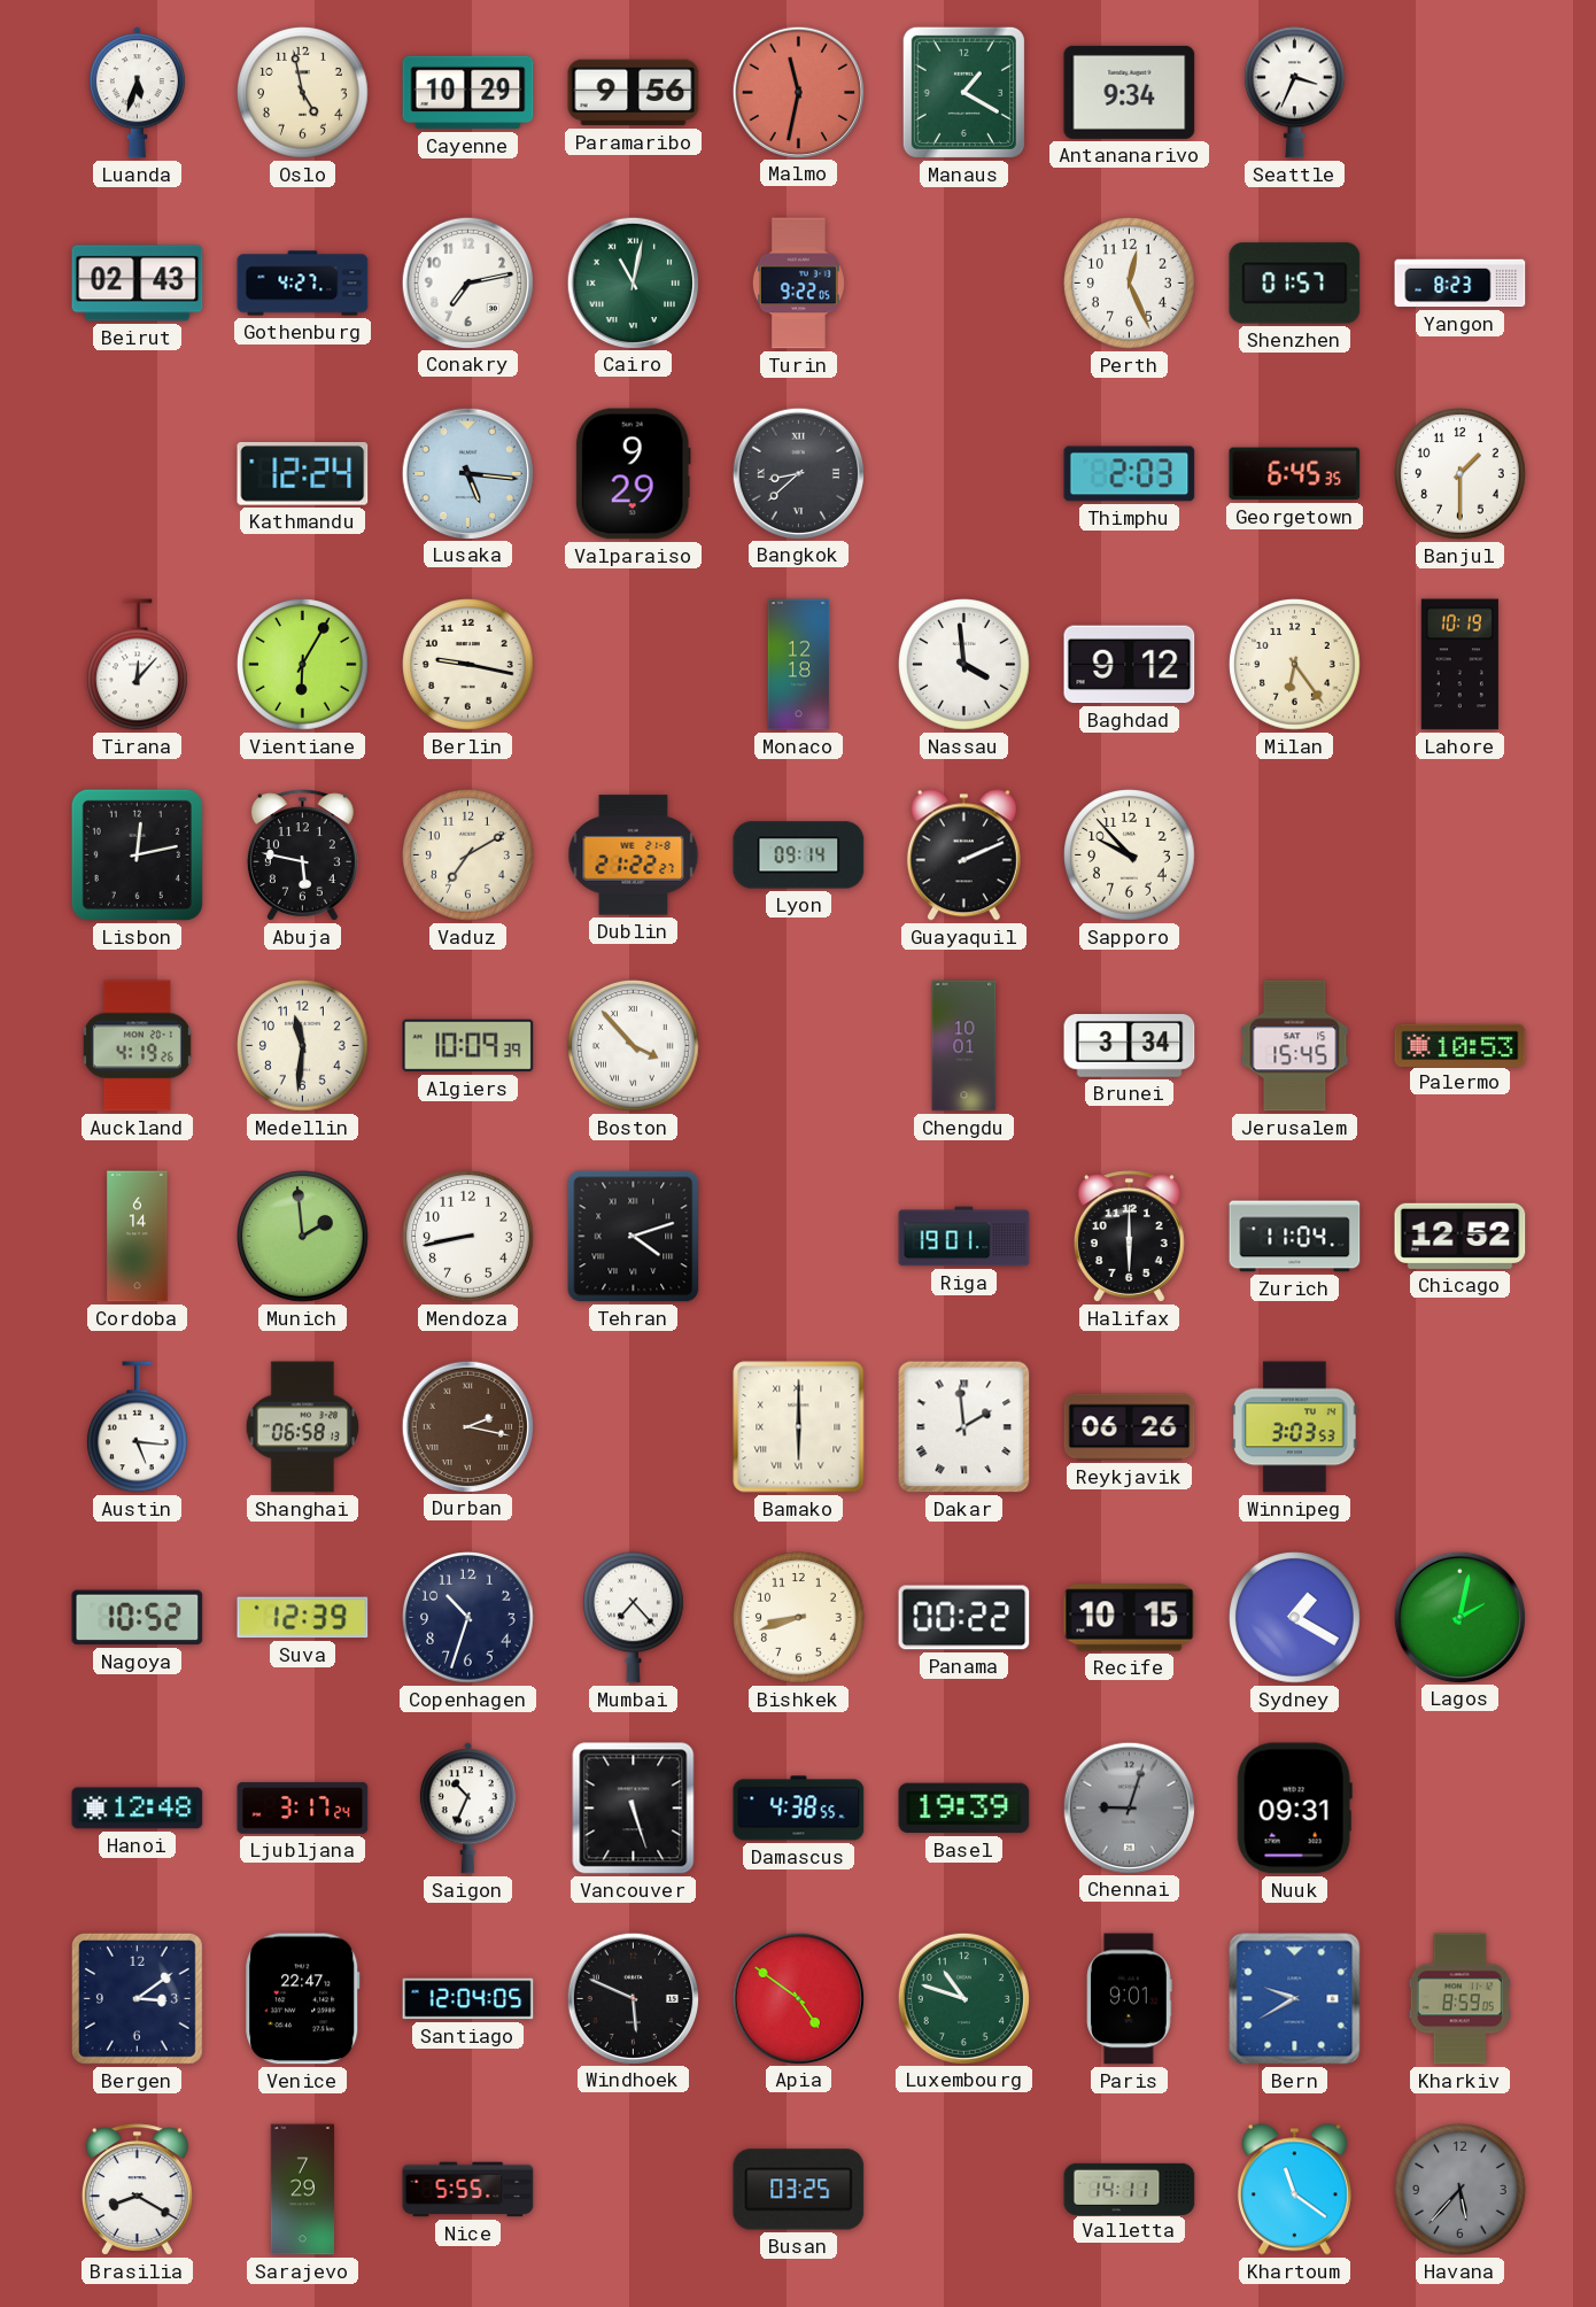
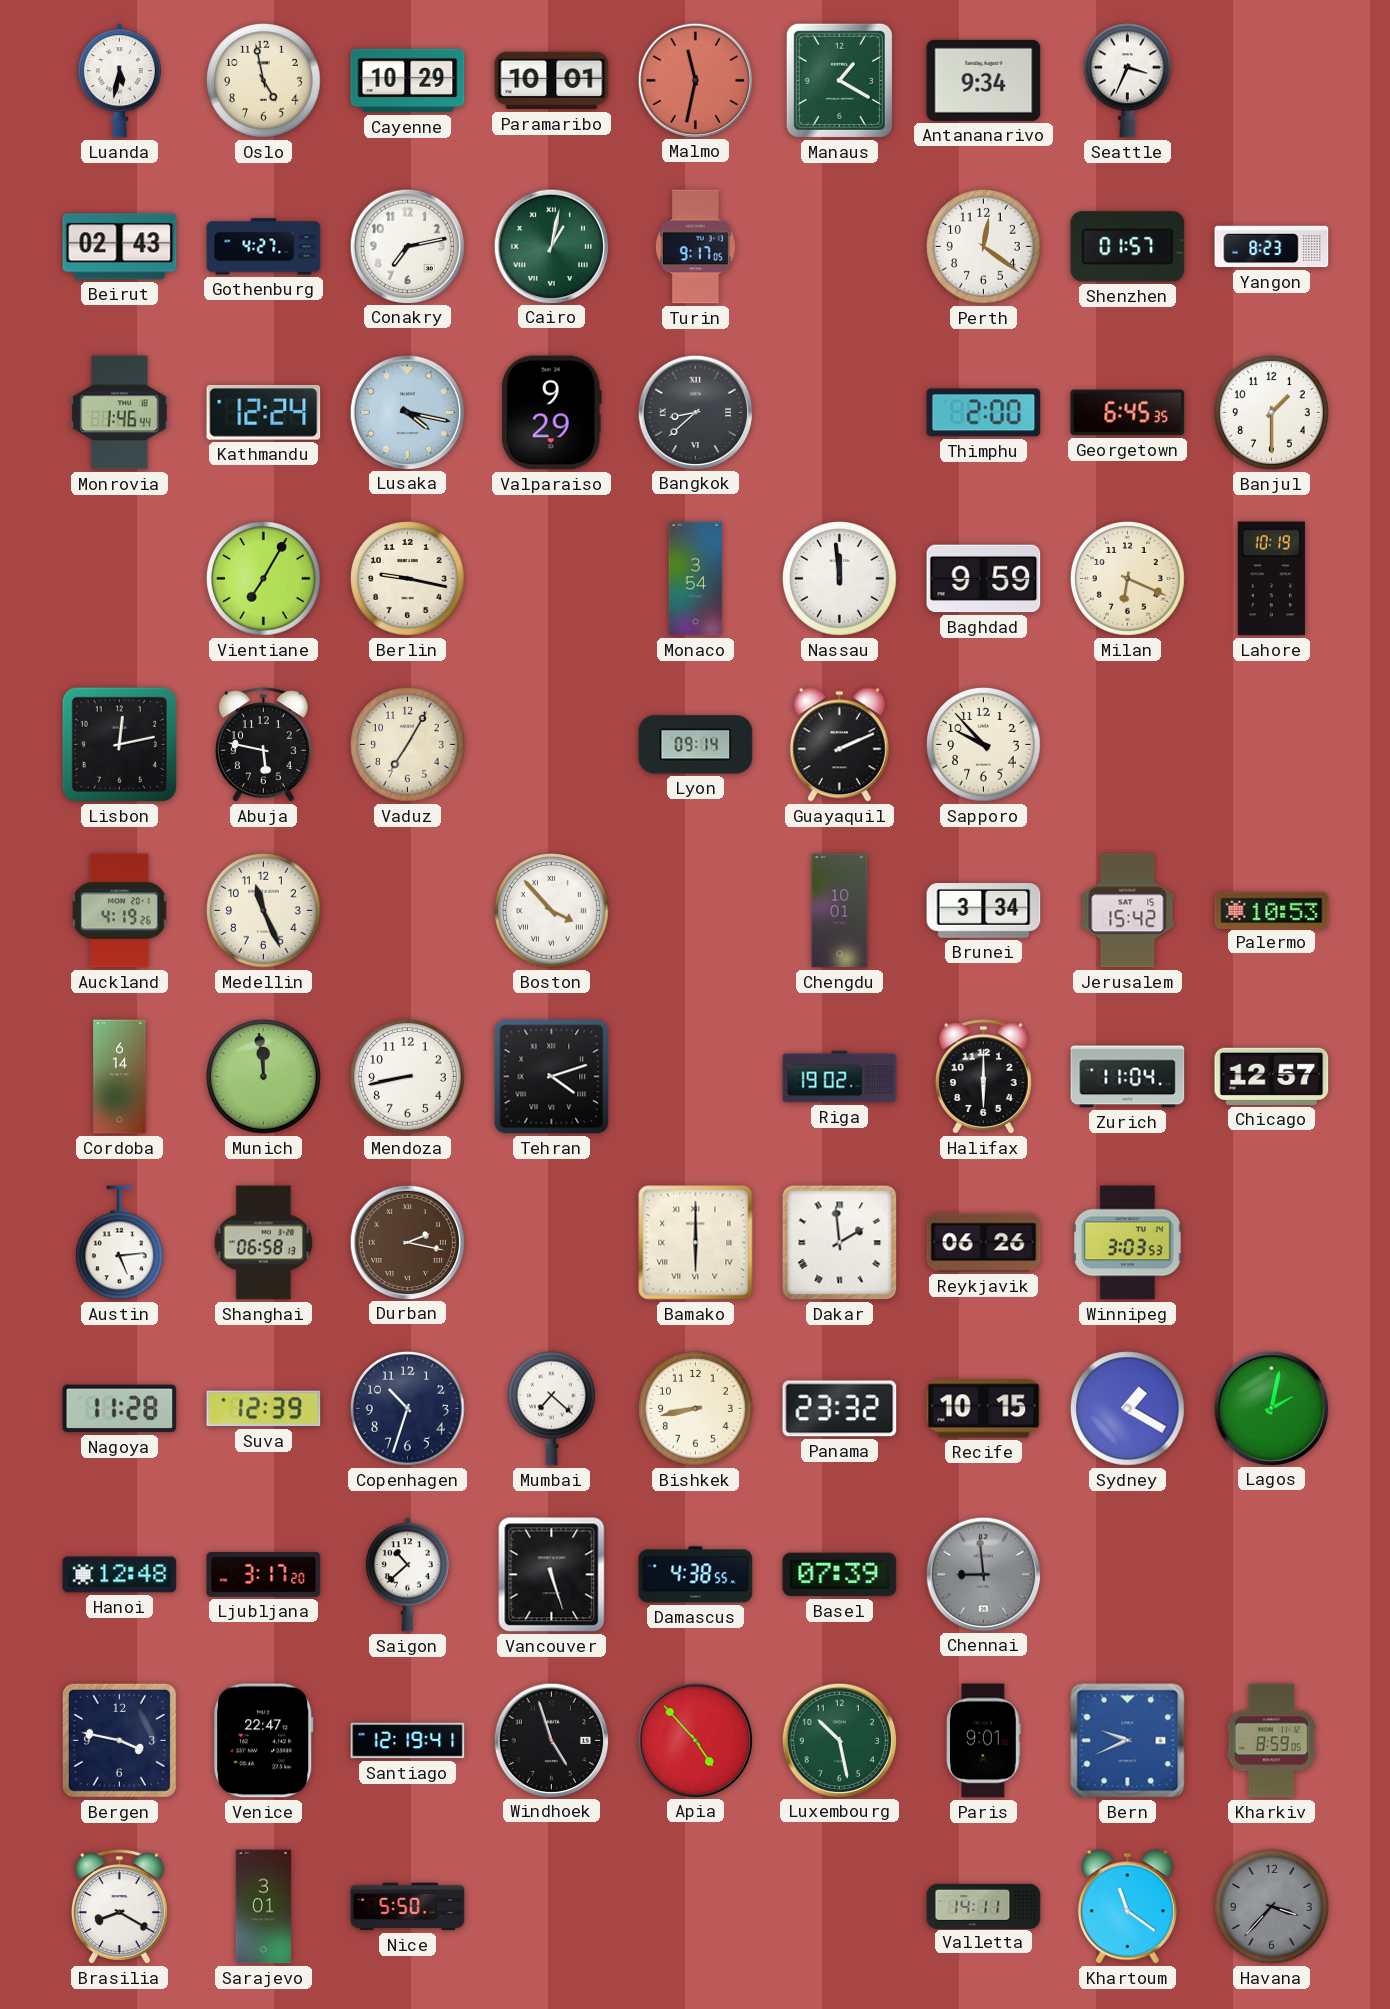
Luanda: 5:33 -> 5:32
Paramaribo: 9:56 -> 10:01
Cairo: 11:02 -> 1:02
Turin: 9:22 -> 9:17
Perth: 12:26 -> 12:21
Monrovia: none -> 1:46
Lusaka: 5:16 -> 4:17
Thimphu: 2:03 -> 2:00
Tirana: 12:07 -> none
Vientiane: 6:05 -> 7:05
Monaco: 12:18 -> 3:54
Nassau: 3:59 -> 11:59
Baghdad: 9:12 -> 9:59
Milan: 6:24 -> 6:19
Vaduz: 7:10 -> 7:05
Dublin: 21:22 -> none
Medellin: 11:31 -> 11:26
Algiers: 10:09 -> none
Jerusalem: 15:45 -> 15:42
Munich: 1:59 -> 11:59
Riga: 19:01 -> 19:02
Chicago: 12:52 -> 12:57
Austin: 5:16 -> 5:14
Nagoya: 10:52 -> 11:28
Mumbai: 7:23 -> 7:22
Bishkek: 8:42 -> 8:43
Panama: 00:22 -> 23:32
Ljubljana: 3:17:24 -> 3:17:20
Saigon: 10:34 -> 10:38
Basel: 19:39 -> 07:39
Chennai: 9:03 -> 8:59
Nuuk: 09:31 -> none
Bergen: 3:09 -> 3:47
Santiago: 12:04 -> 12:19
Windhoek: 5:49 -> 4:57
Apia: 4:51 -> 4:53
Luxembourg: 10:48 -> 10:28
Bern: 9:40 -> 9:41
Sarajevo: 7:29 -> 3:01
Nice: 5:55 -> 5:50
Busan: 03:25 -> none
Havana: 5:37 -> 3:37
